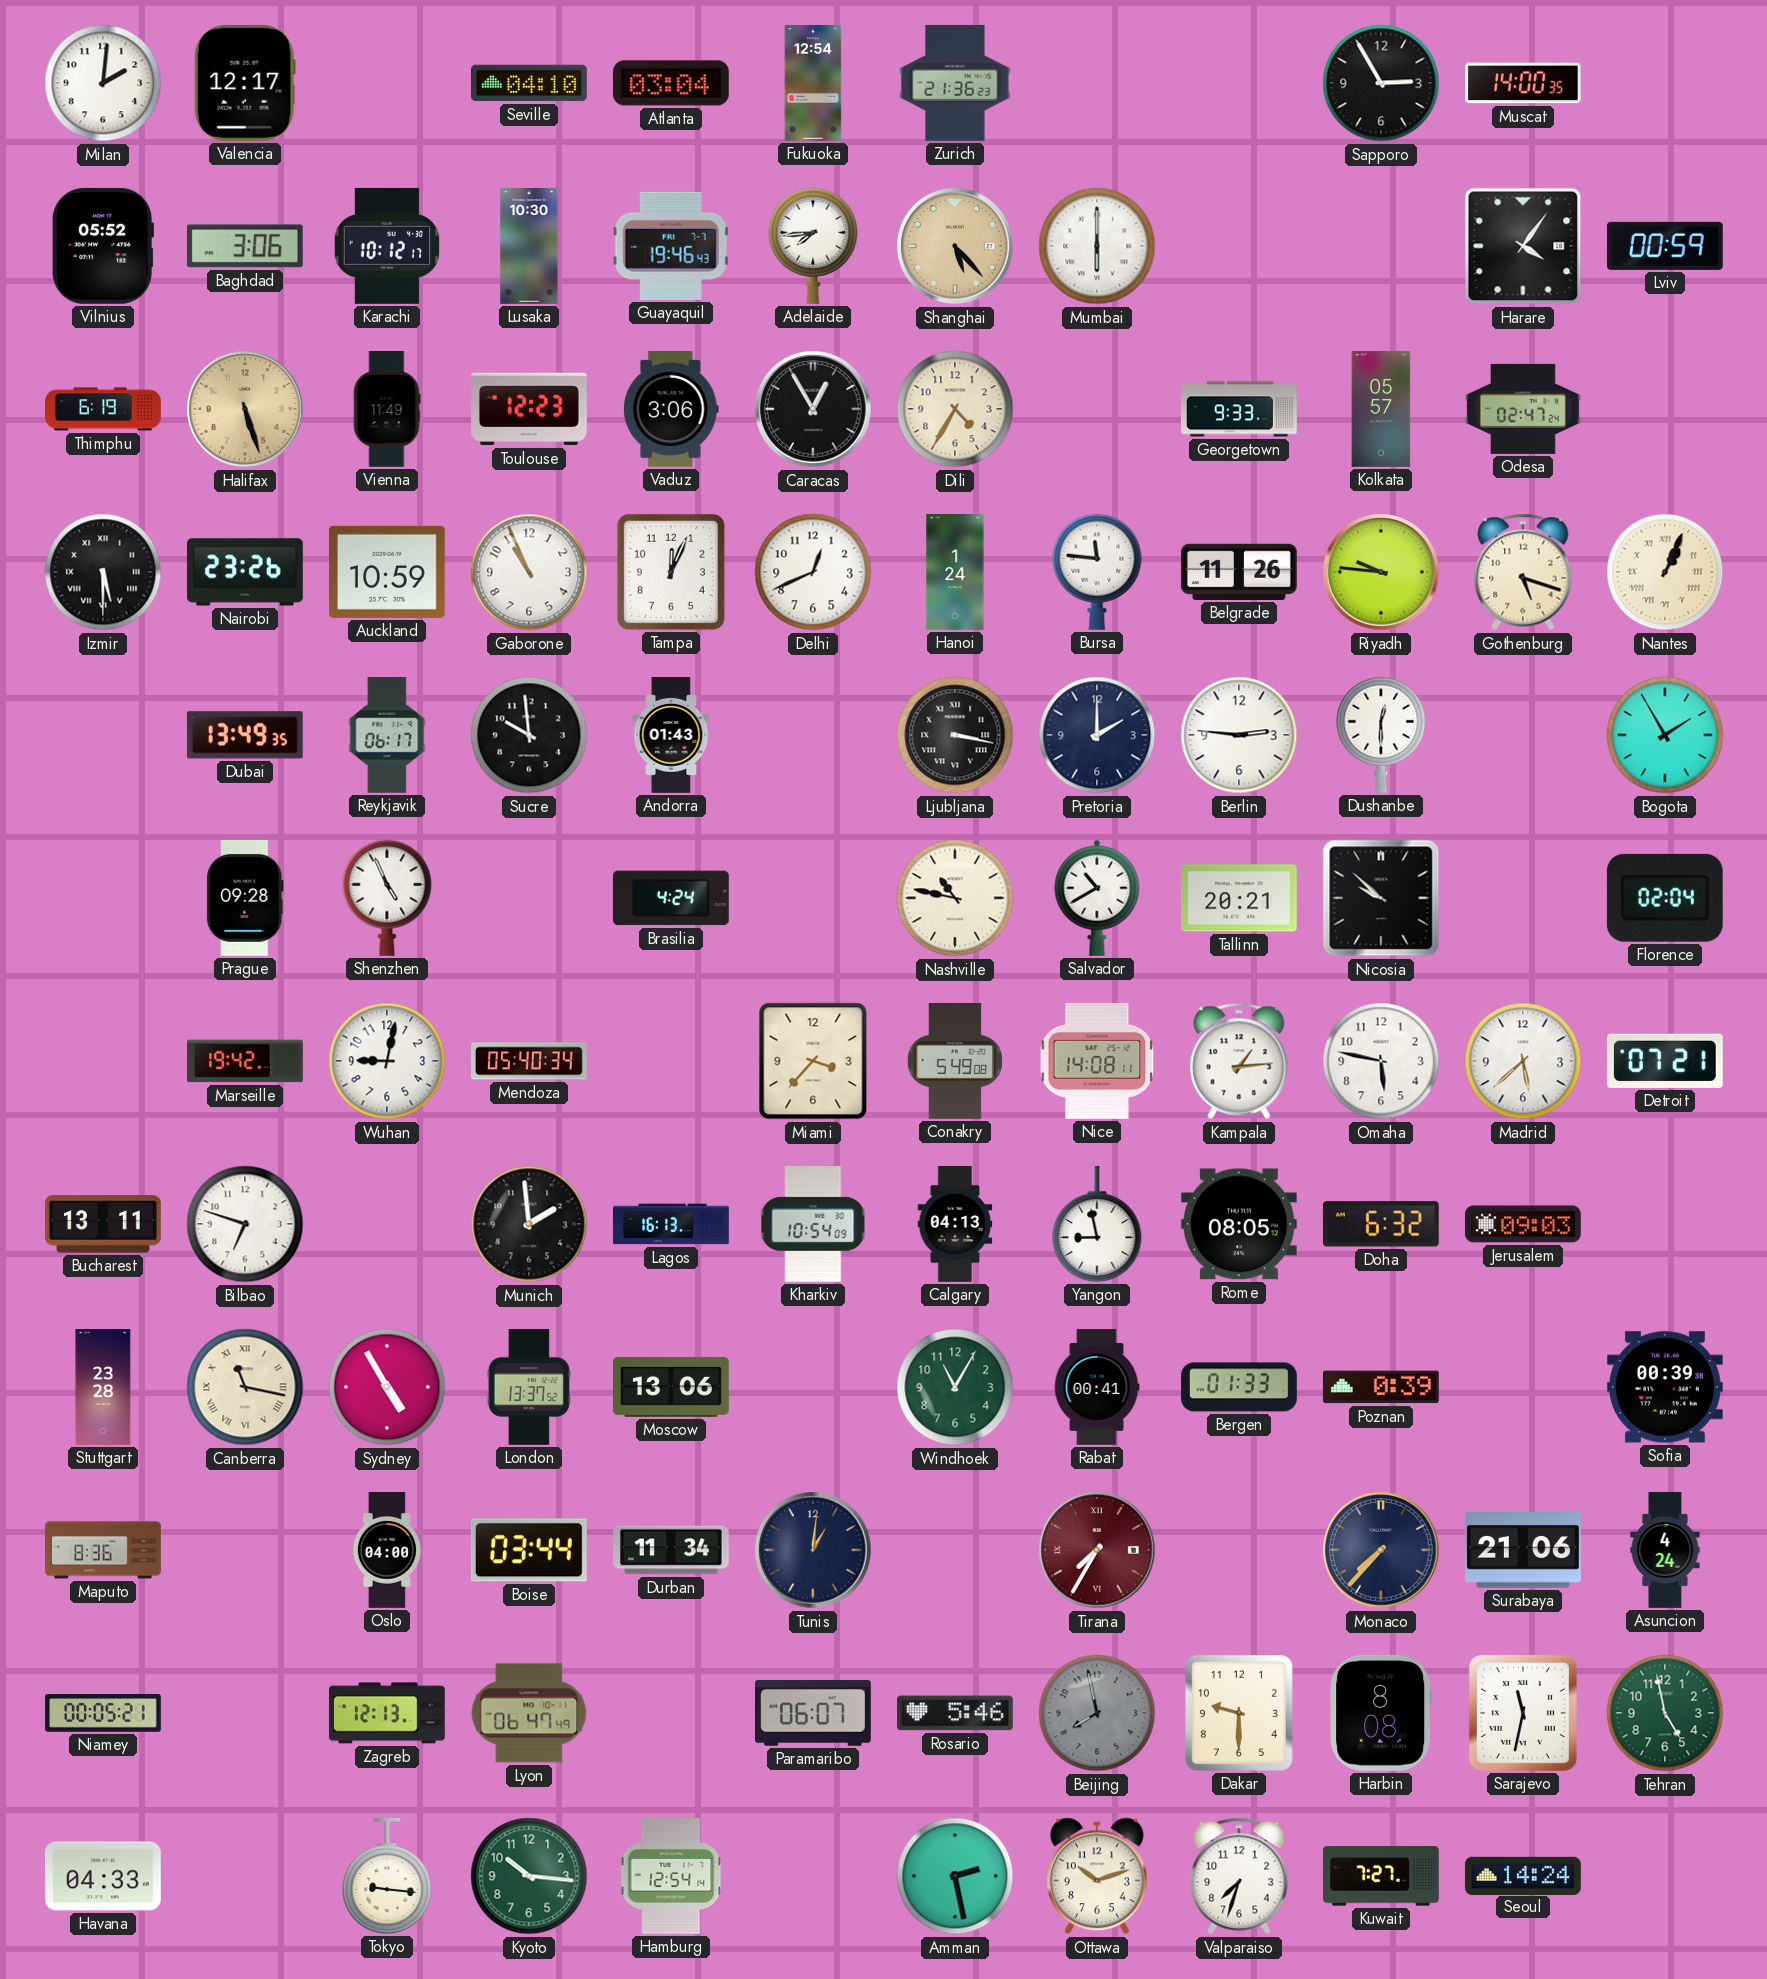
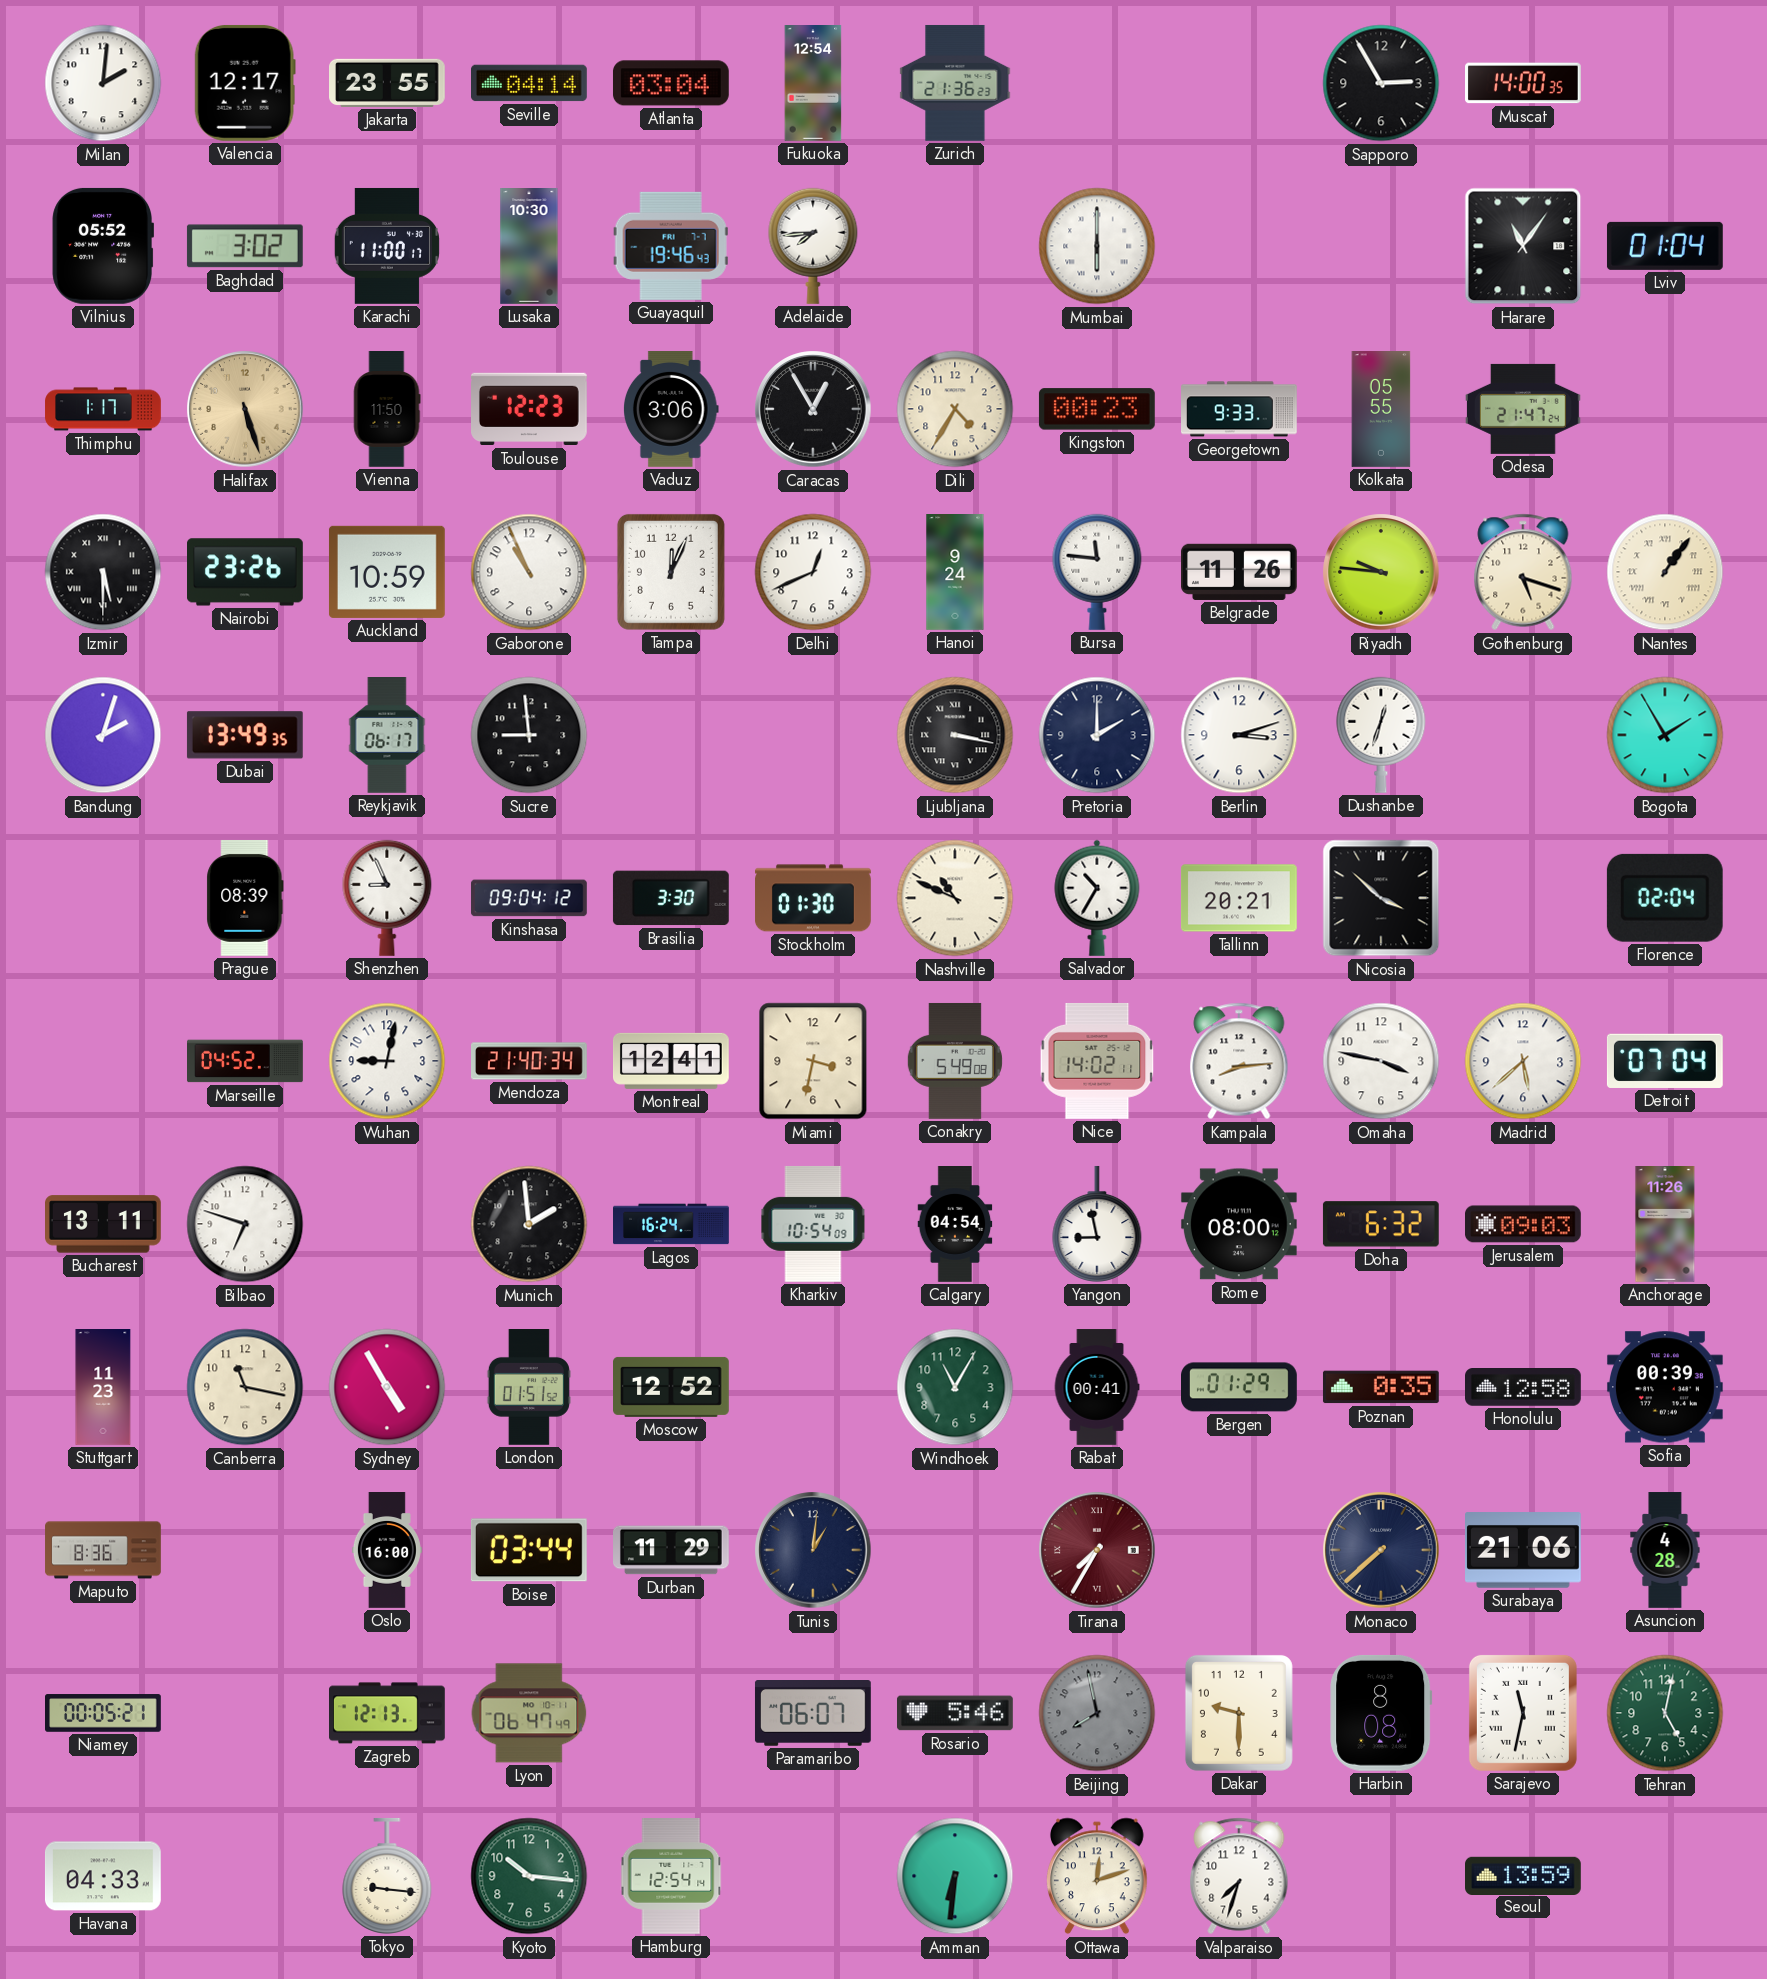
Jakarta: none -> 23:55
Seville: 04:10 -> 04:14
Baghdad: 3:06 -> 3:02
Karachi: 10:12 -> 11:00
Shanghai: 5:23 -> none
Harare: 4:06 -> 11:06
Lviv: 00:59 -> 01:04
Thimphu: 6:19 -> 1:17
Vienna: 11:49 -> 11:50
Kingston: none -> 00:23
Kolkata: 05:57 -> 05:55
Odesa: 02:47 -> 21:47
Hanoi: 1:24 -> 9:24
Nantes: 1:04 -> 1:06
Bandung: none -> 2:03
Sucre: 9:59 -> 8:59
Andorra: 01:43 -> none
Berlin: 2:46 -> 3:12
Dushanbe: 12:30 -> 12:33
Prague: 09:28 -> 08:39
Shenzhen: 4:56 -> 8:56
Kinshasa: none -> 09:04
Brasilia: 4:24 -> 3:30
Stockholm: none -> 01:30
Nashville: 10:47 -> 10:49
Salvador: 10:40 -> 10:35
Nicosia: 9:52 -> 3:52
Marseille: 19:42 -> 04:52
Mendoza: 05:40 -> 21:40
Montreal: none -> 12:41
Miami: 3:37 -> 3:32
Nice: 14:08 -> 14:02
Kampala: 1:14 -> 8:14
Omaha: 5:47 -> 3:47
Detroit: 07:21 -> 07:04
Lagos: 16:13 -> 16:24
Calgary: 04:13 -> 04:54
Rome: 08:05 -> 08:00
Anchorage: none -> 11:26
Stuttgart: 23:28 -> 11:23
Canberra numerals: Roman -> Arabic
London: 13:37 -> 01:51
Moscow: 13:06 -> 12:52
Bergen: 01:33 -> 01:29
Poznan: 0:39 -> 0:35
Honolulu: none -> 12:58
Oslo: 04:00 -> 16:00
Durban: 11:34 -> 11:29
Monaco: 7:37 -> 7:38
Asuncion: 4:24 -> 4:28
Tehran: 4:58 -> 5:02
Amman: 2:28 -> 6:31
Ottawa: 10:12 -> 12:12
Kuwait: 7:27 -> none
Seoul: 14:24 -> 13:59
